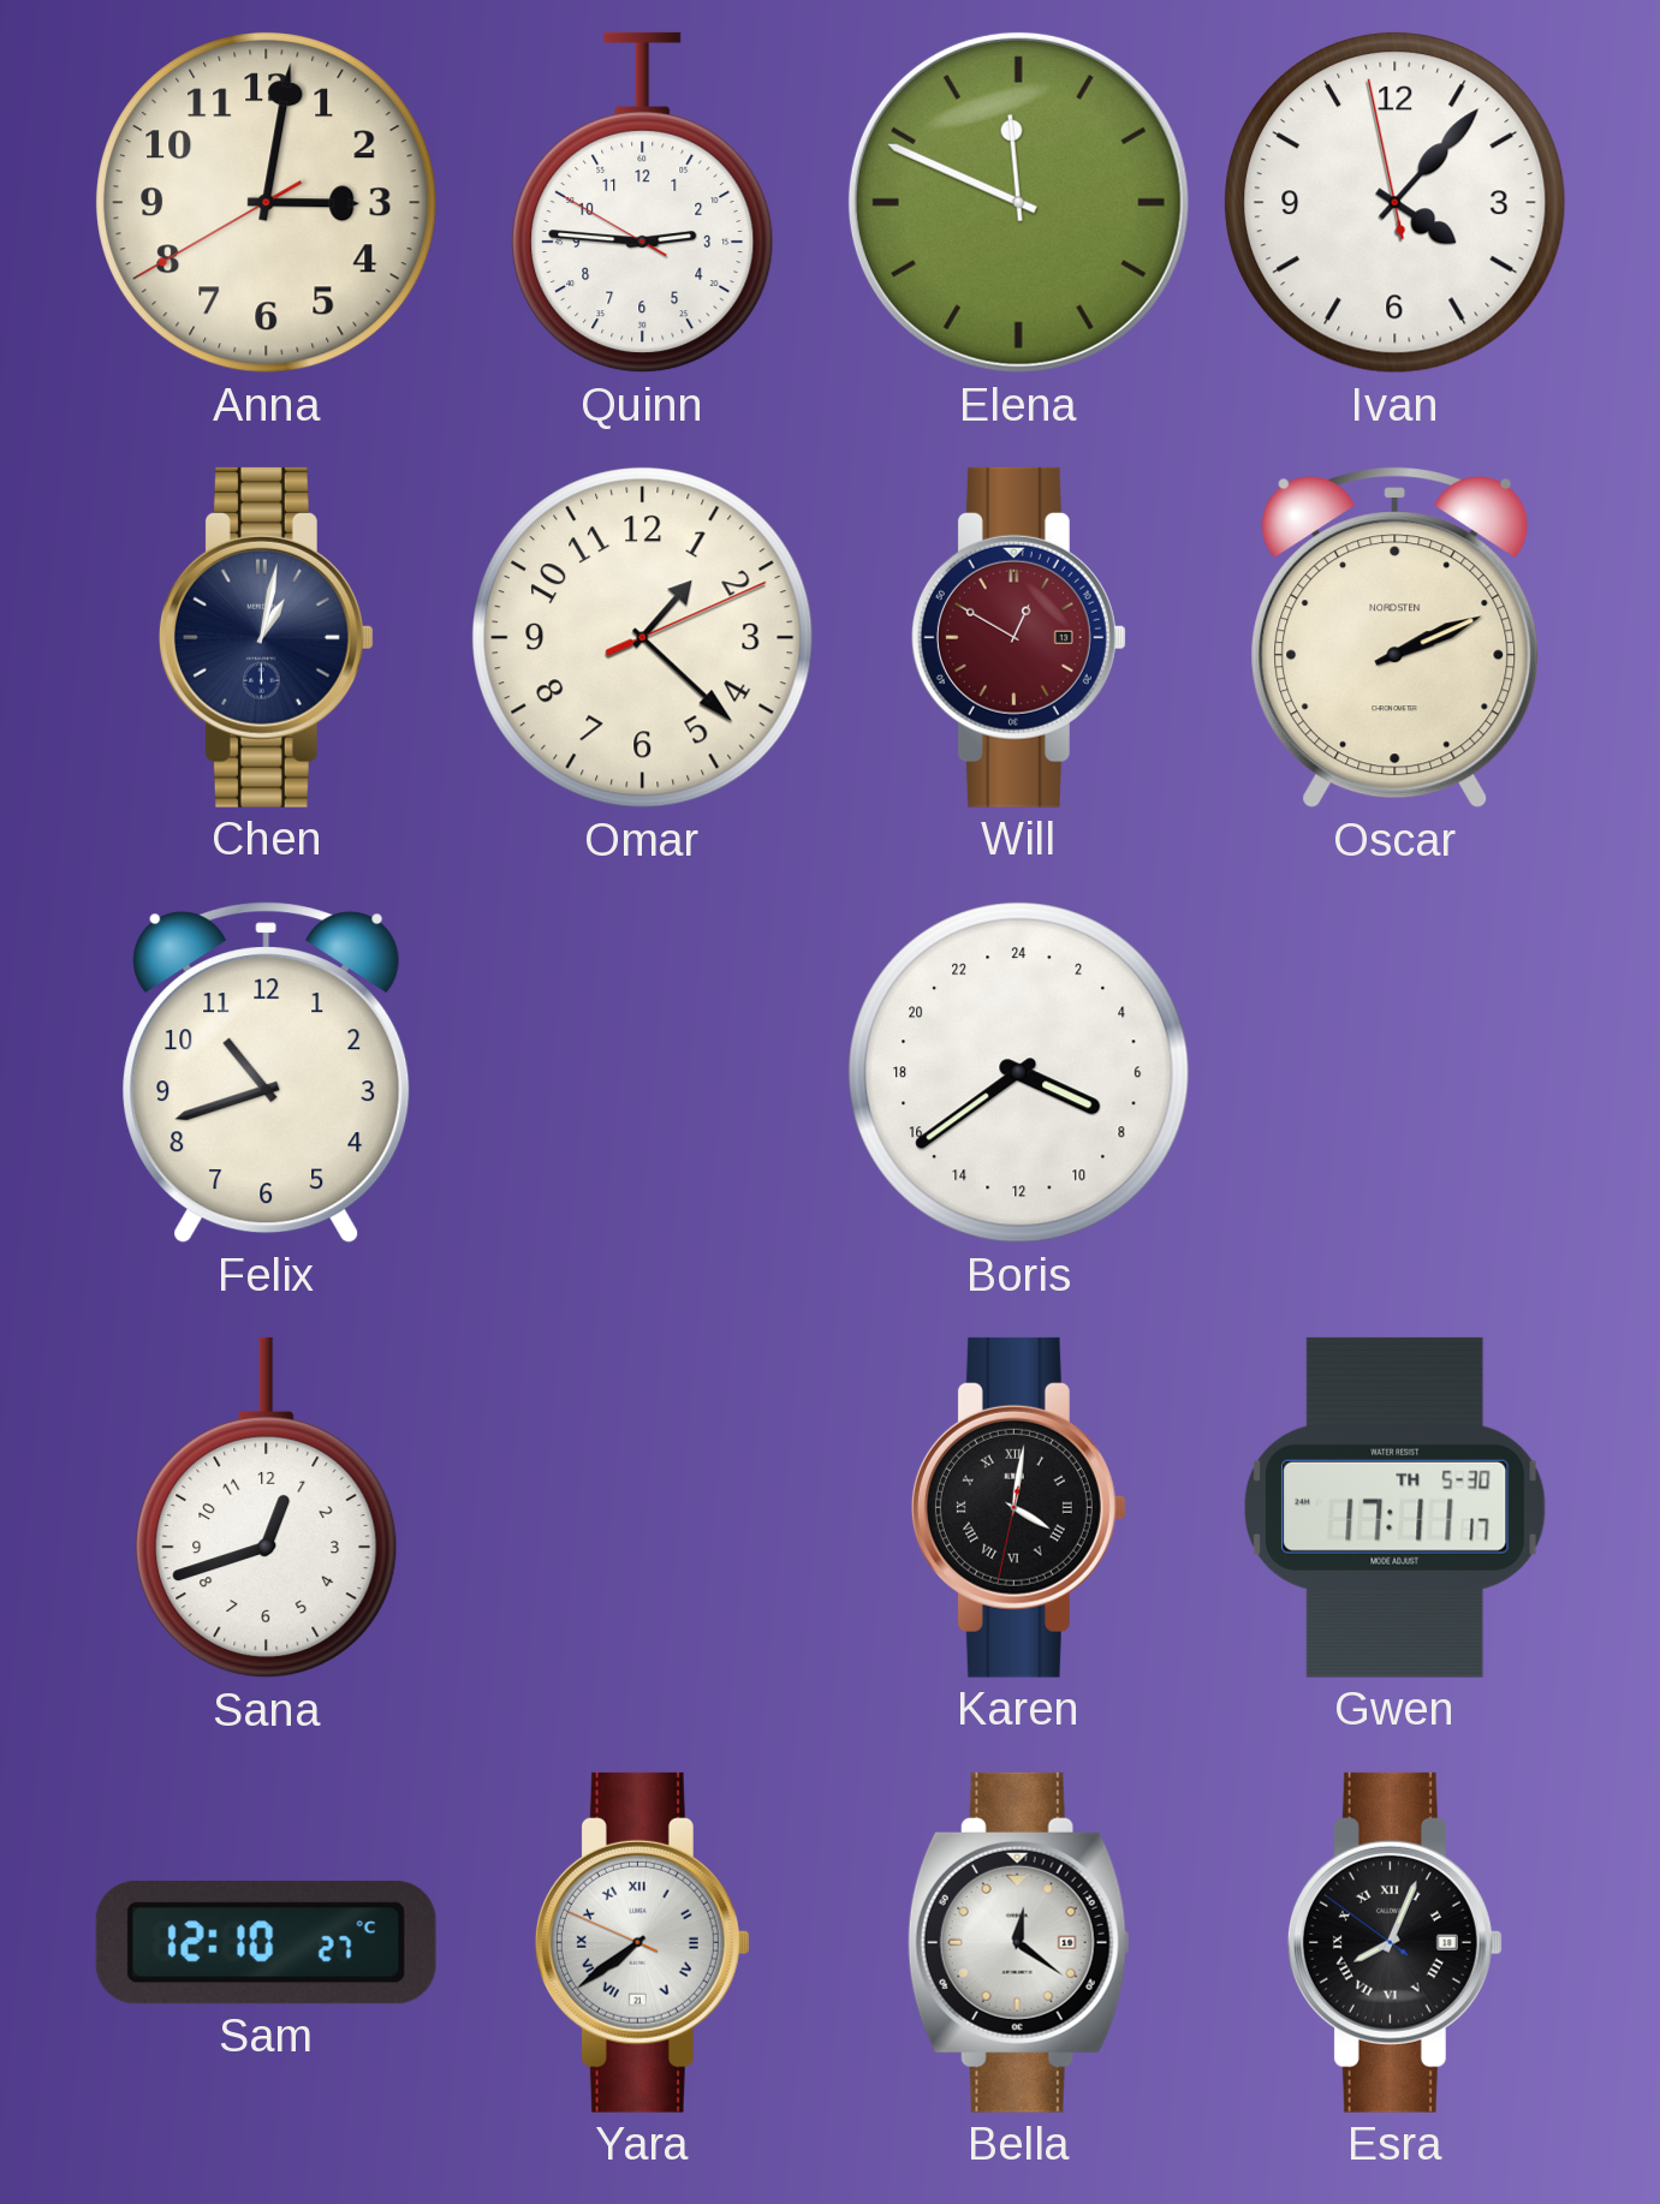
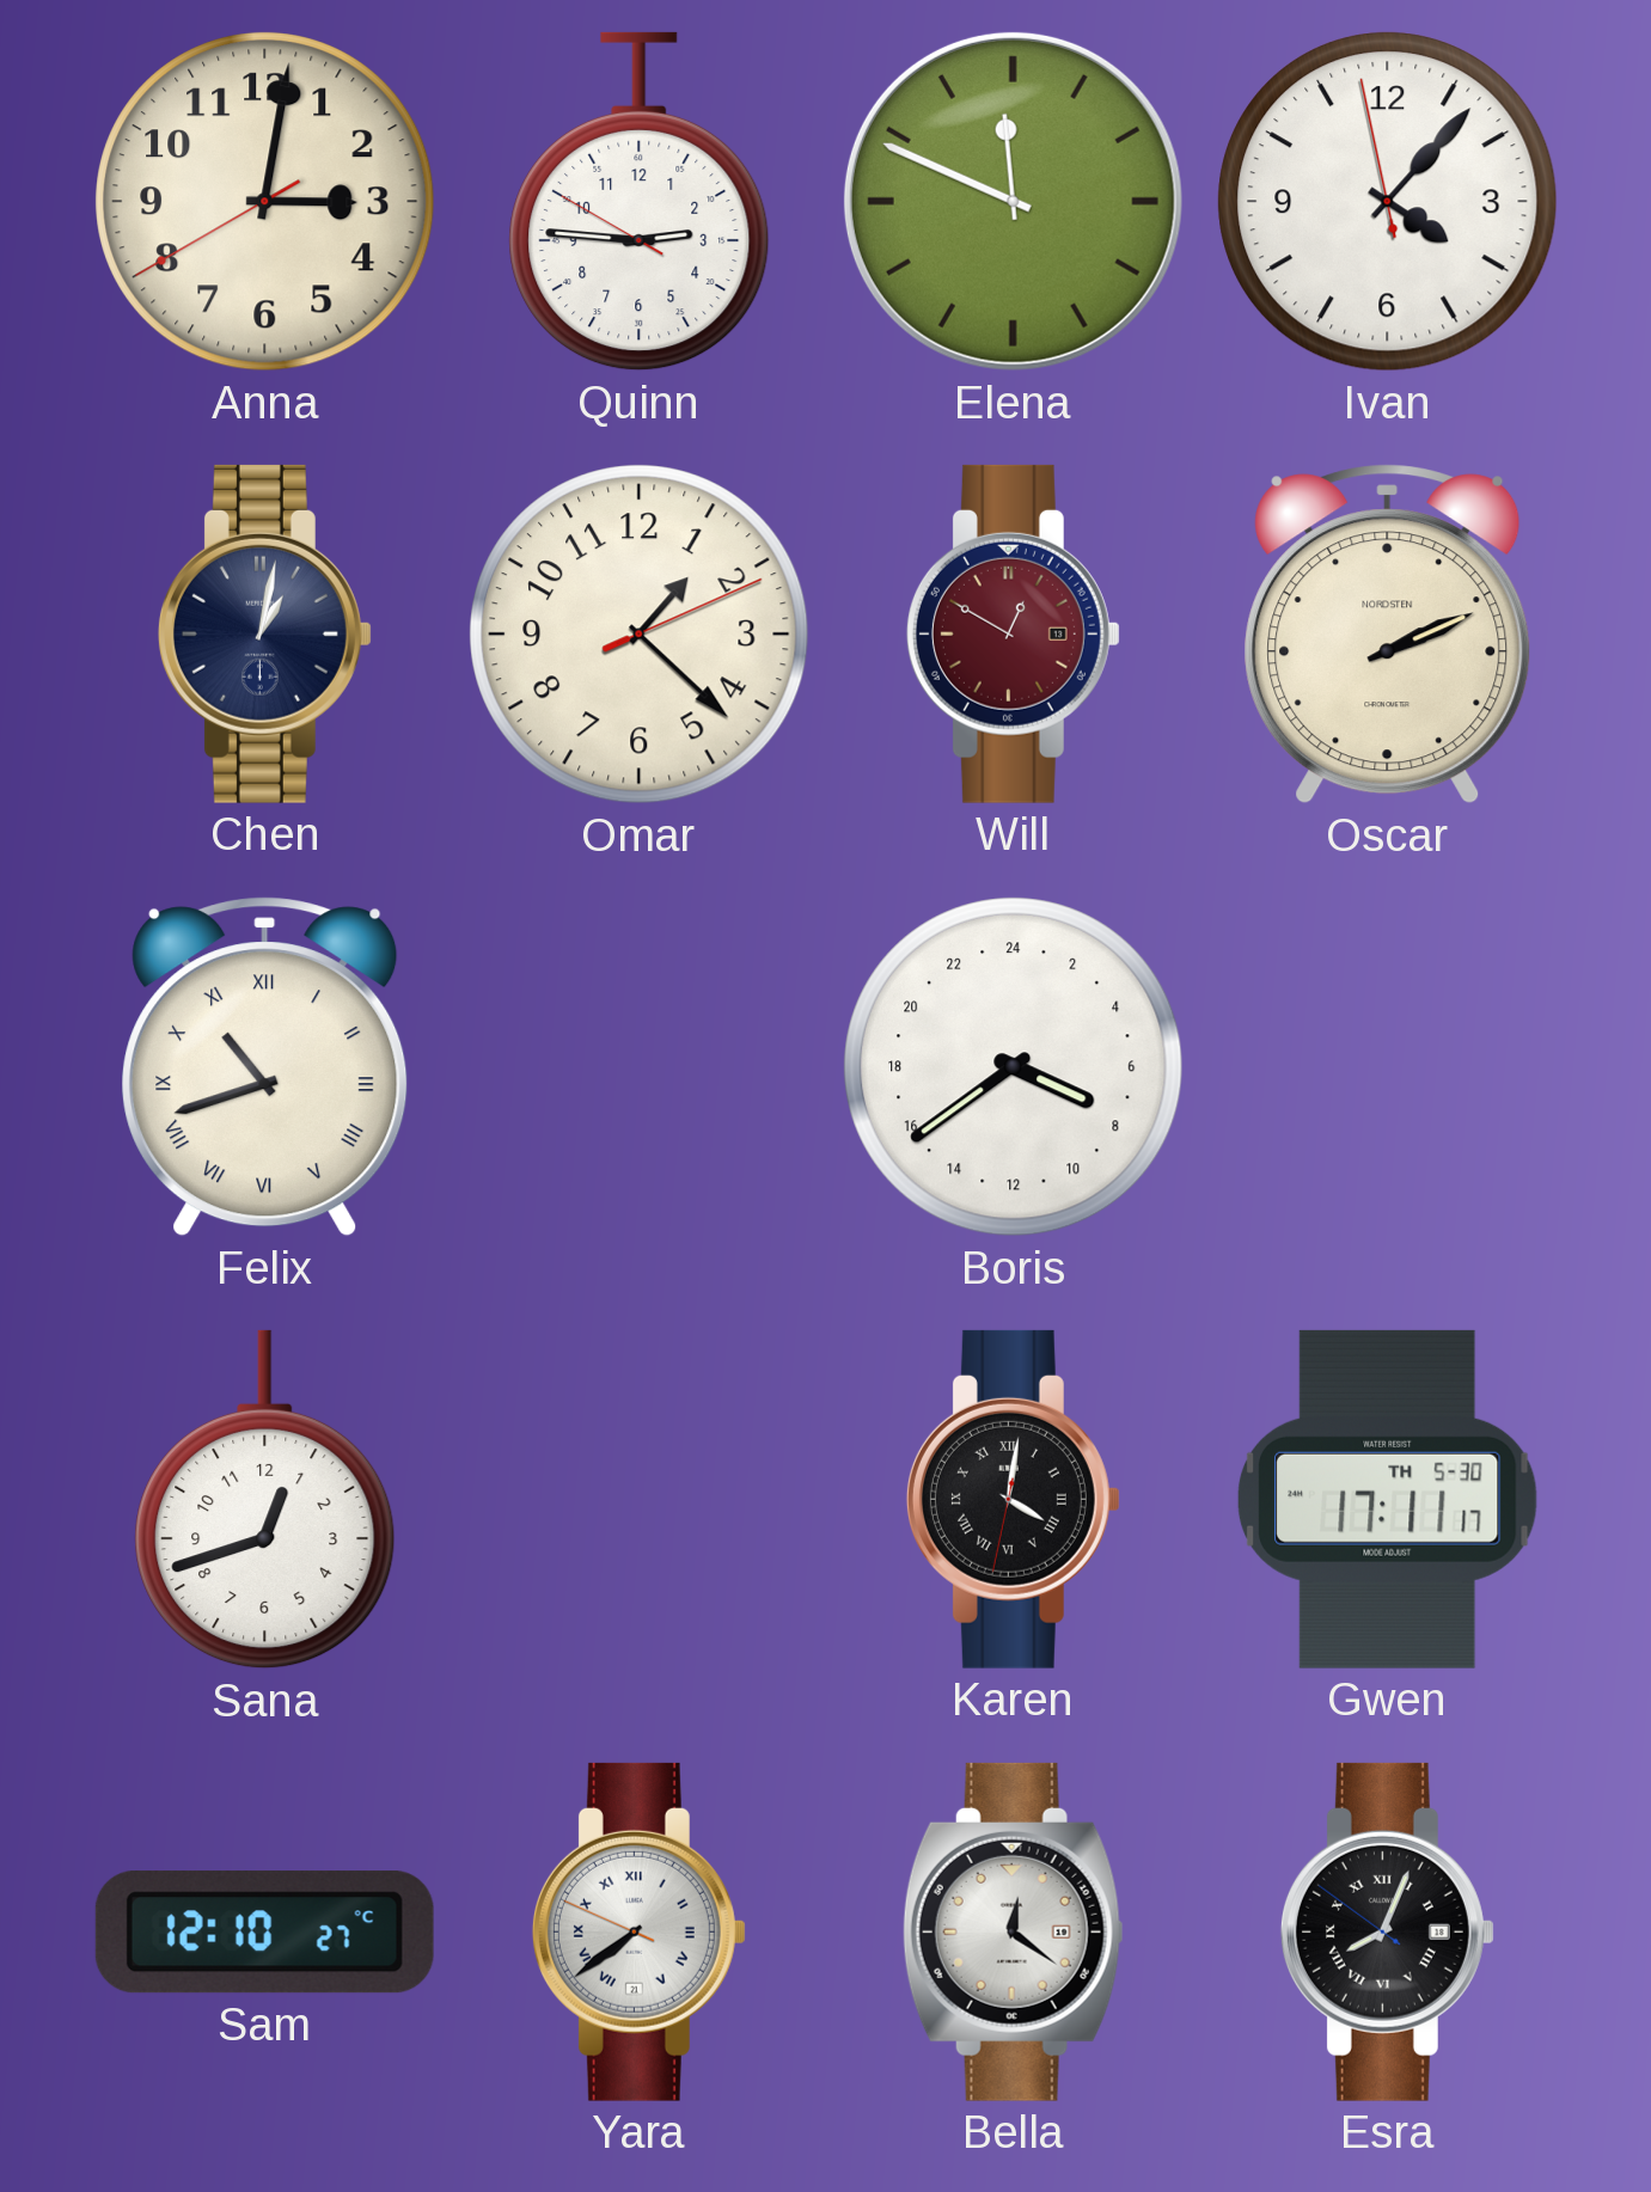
Felix numerals: Arabic -> Roman
